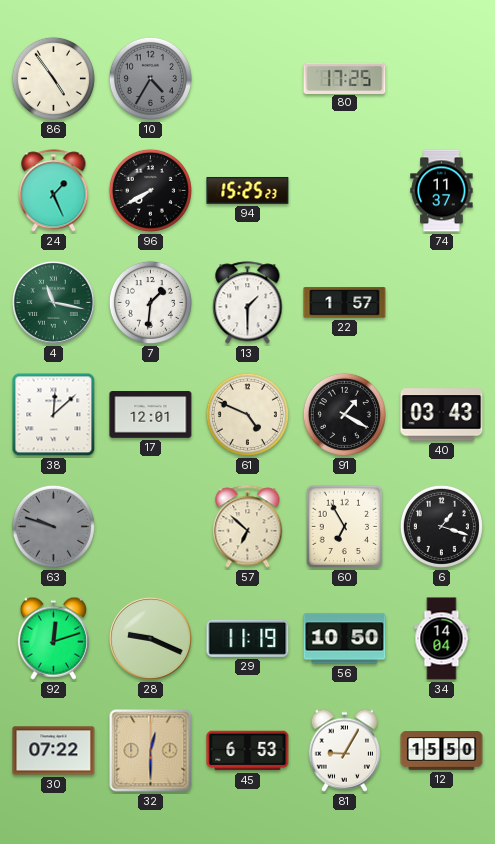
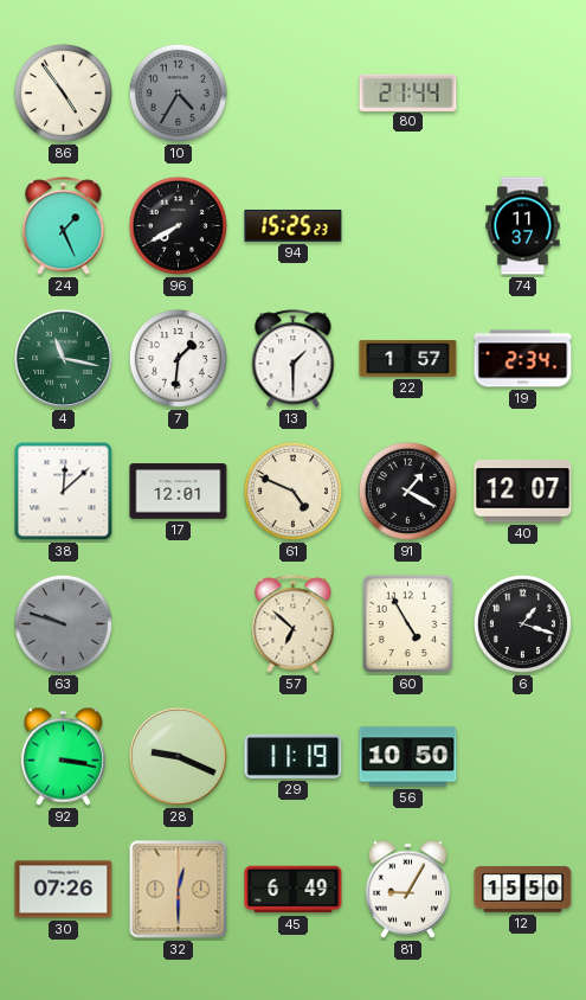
80: 17:25 -> 21:44
19: none -> 2:34
40: 03:43 -> 12:07
60: 6:55 -> 4:55
92: 12:12 -> 3:17
34: 14:04 -> none
30: 07:22 -> 07:26
45: 6:53 -> 6:49
